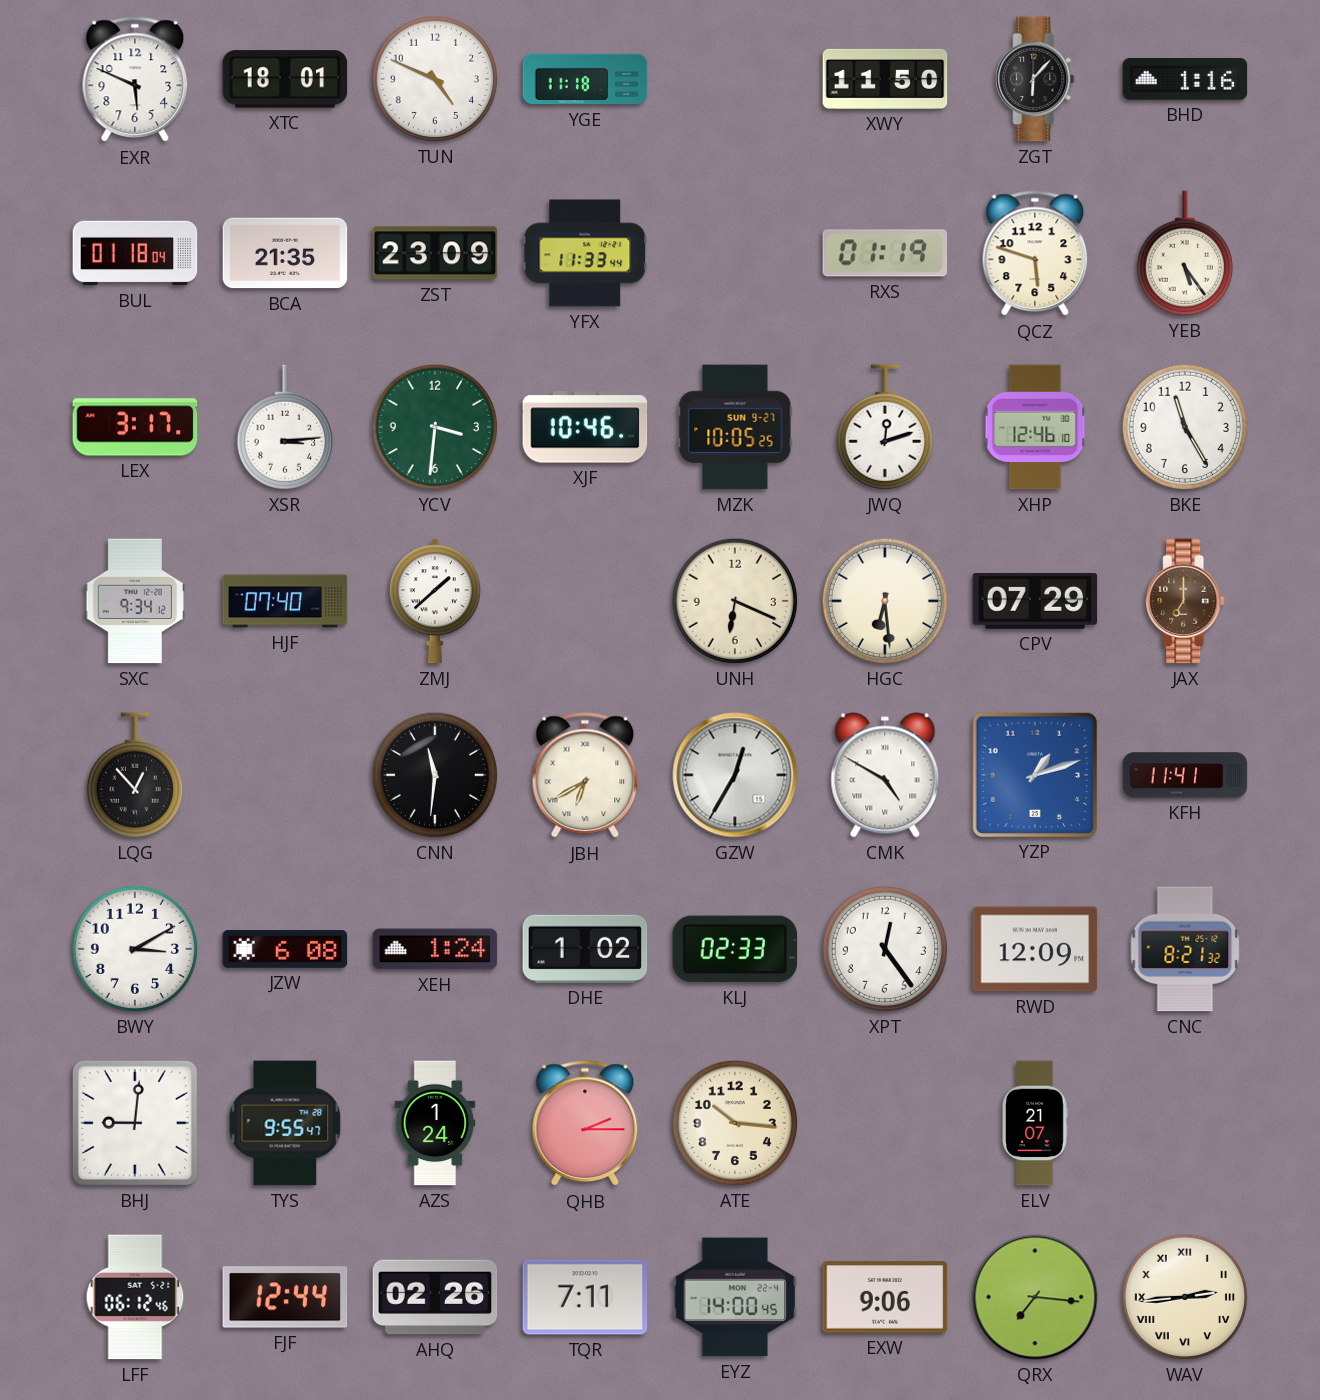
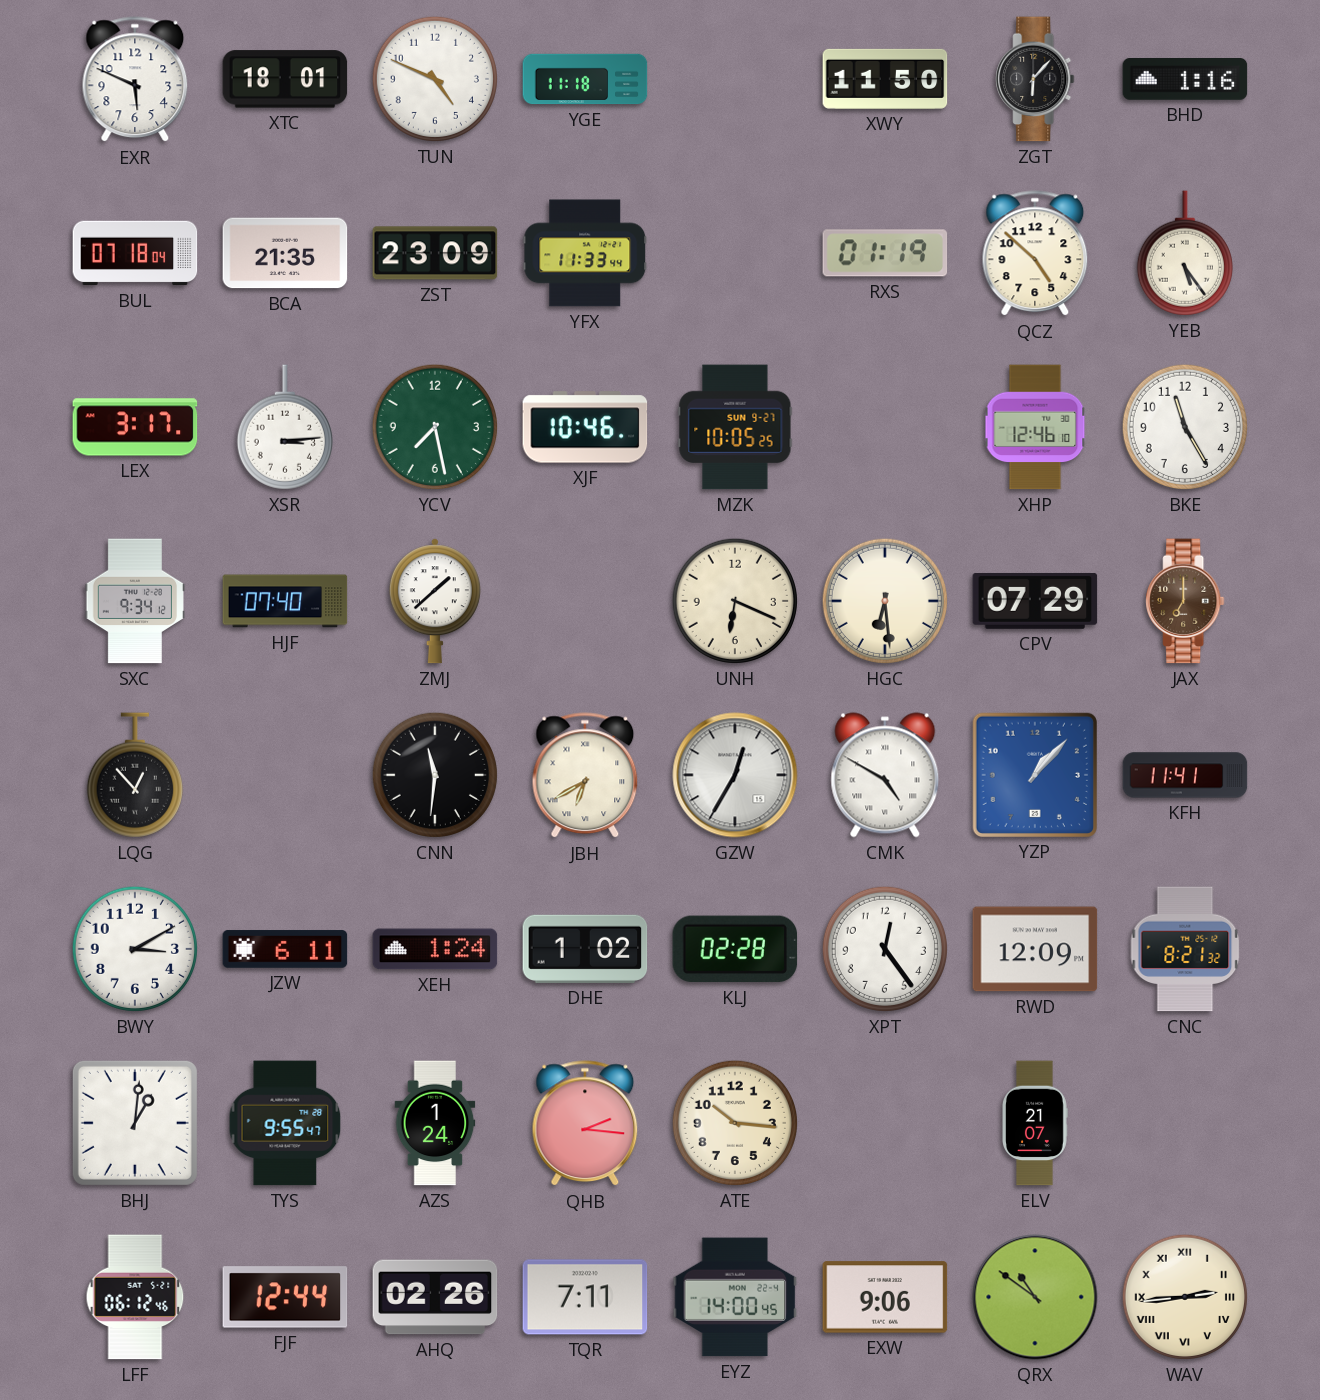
BUL: 01:18 -> 07:18
QCZ: 5:48 -> 4:52
YCV: 3:31 -> 7:28
JWQ: 12:12 -> none
YZP: 1:12 -> 1:07
JZW: 6:08 -> 6:11
KLJ: 02:33 -> 02:28
BHJ: 9:01 -> 1:01
QHB: 2:15 -> 2:16
QRX: 7:16 -> 10:51
